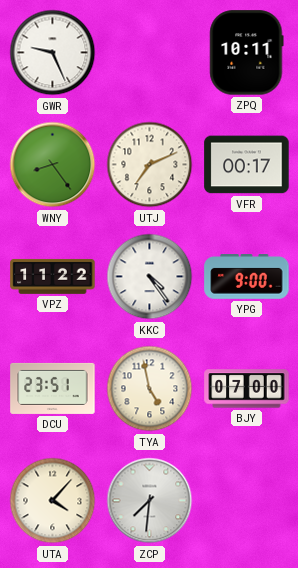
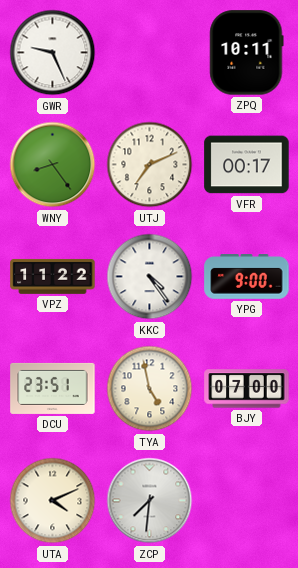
UTA: 4:07 -> 4:11
